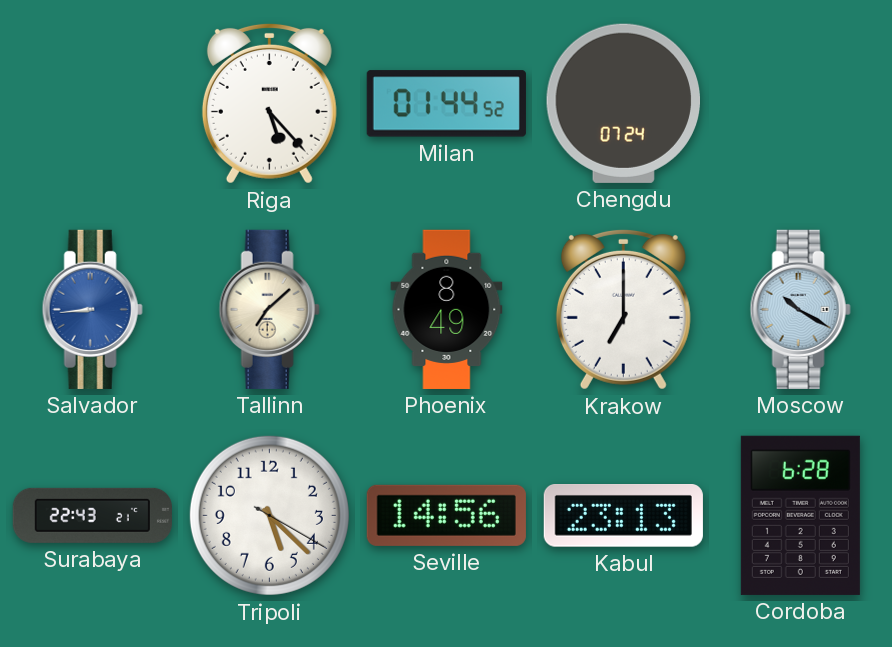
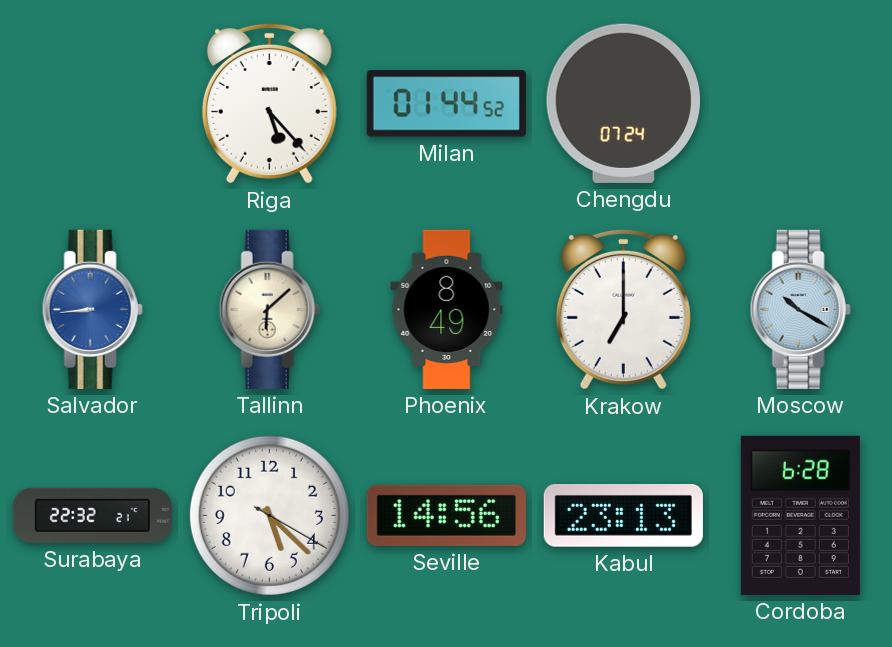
Tallinn: 7:08 -> 6:08
Surabaya: 22:43 -> 22:32
